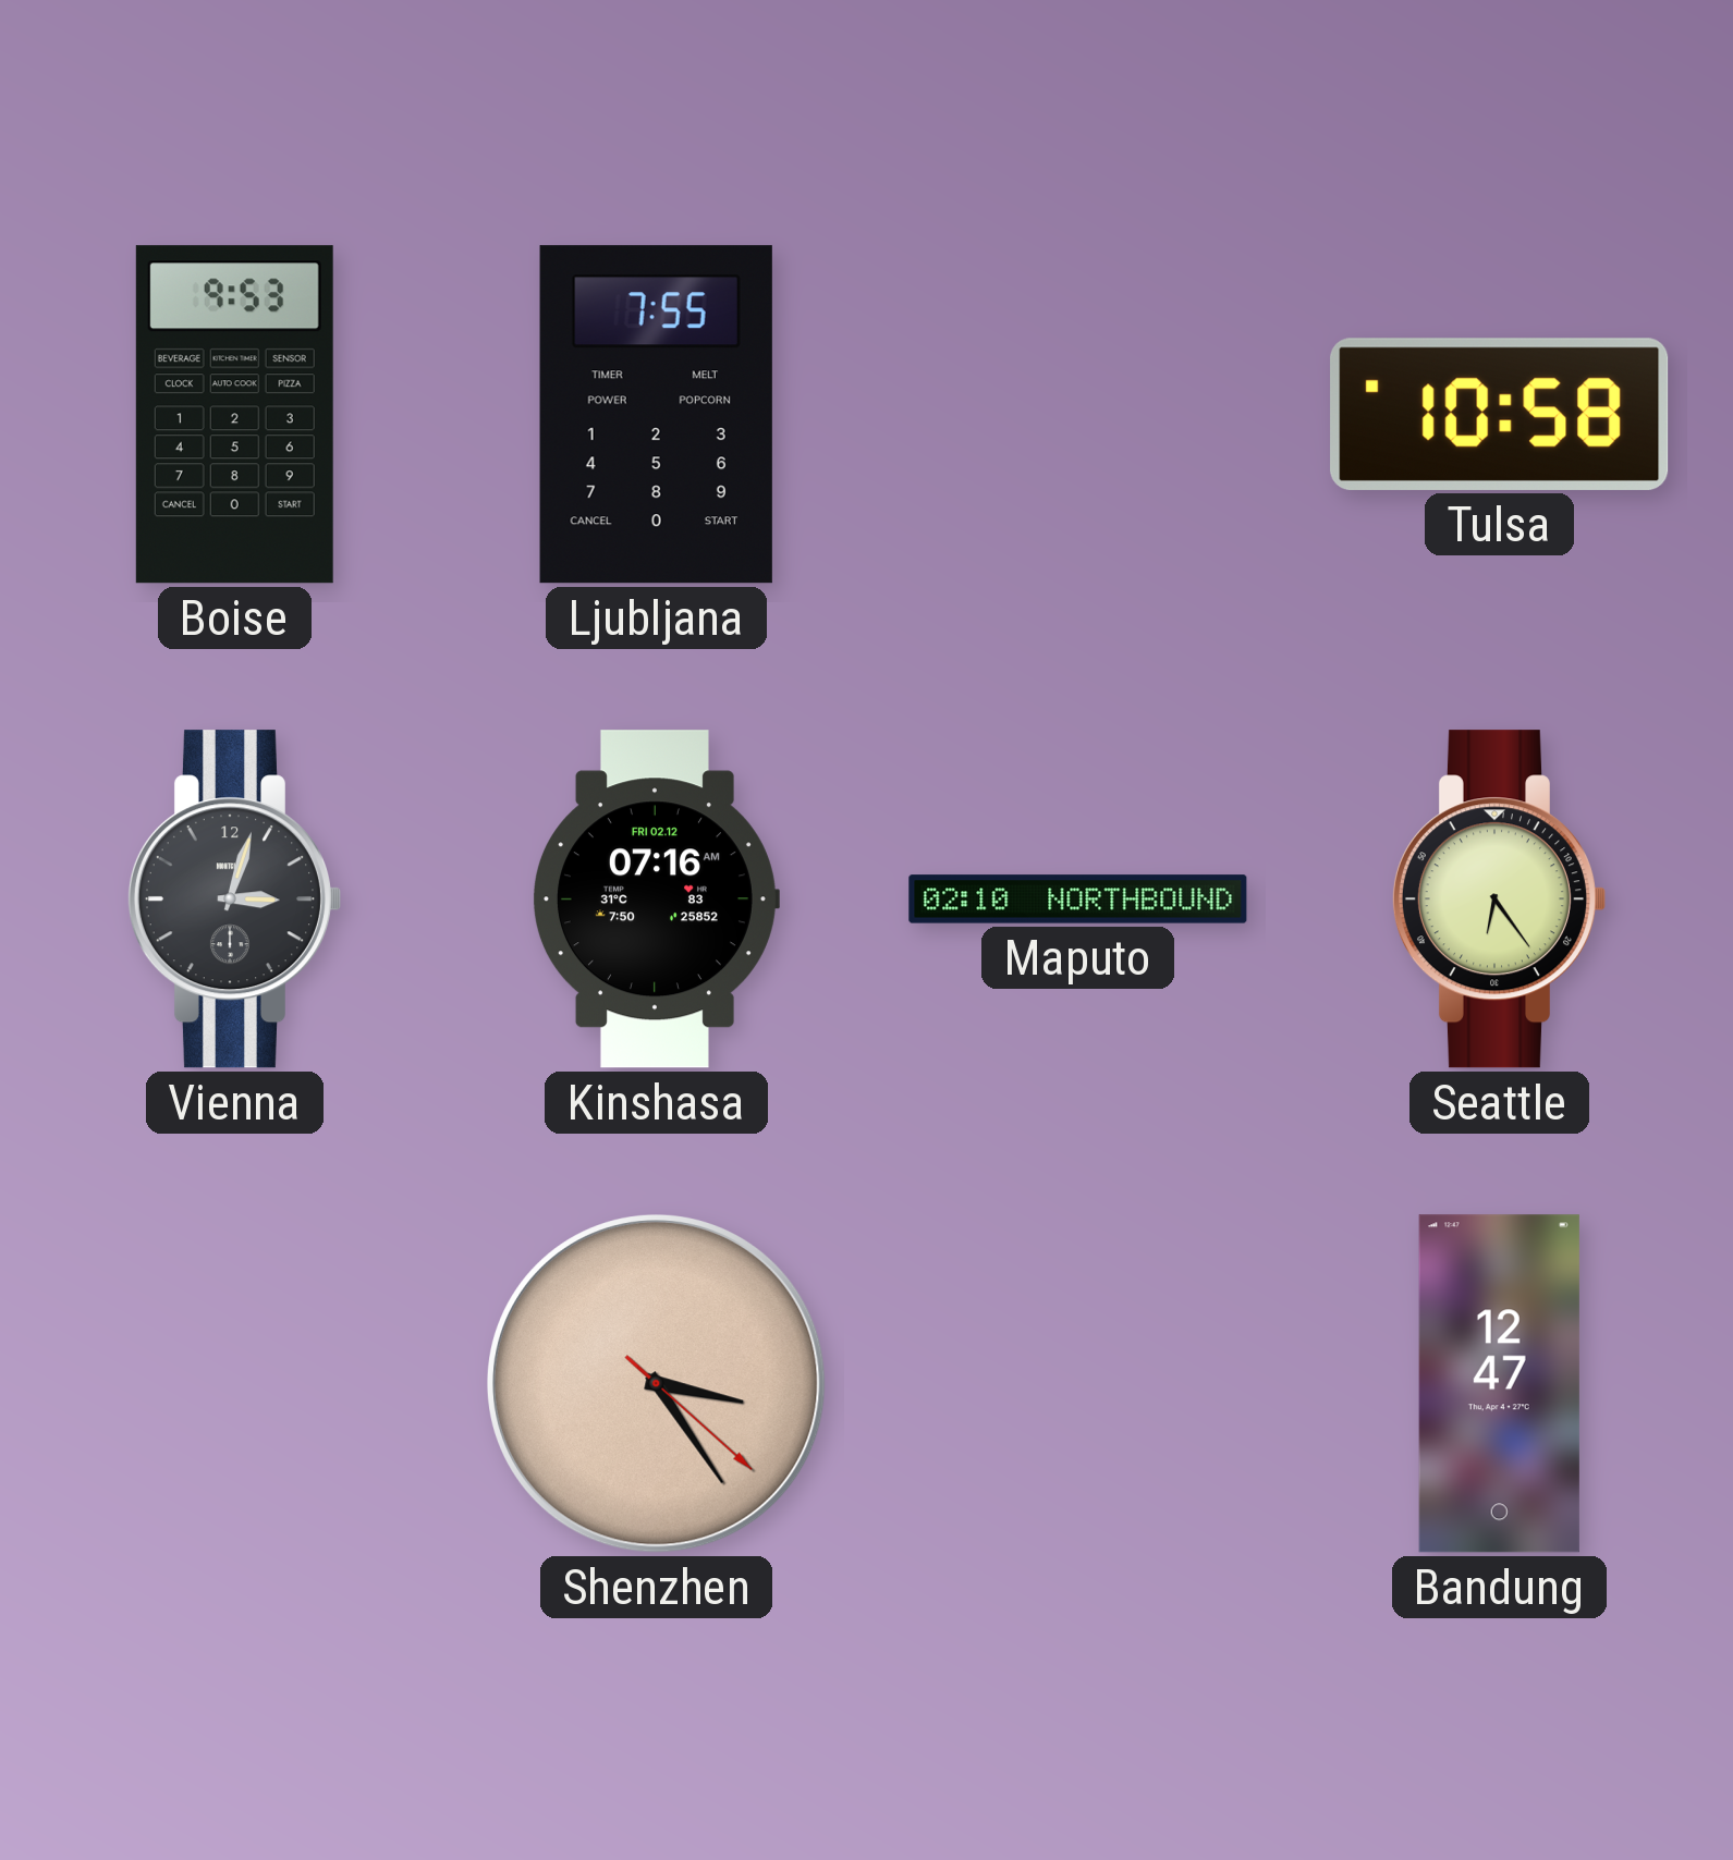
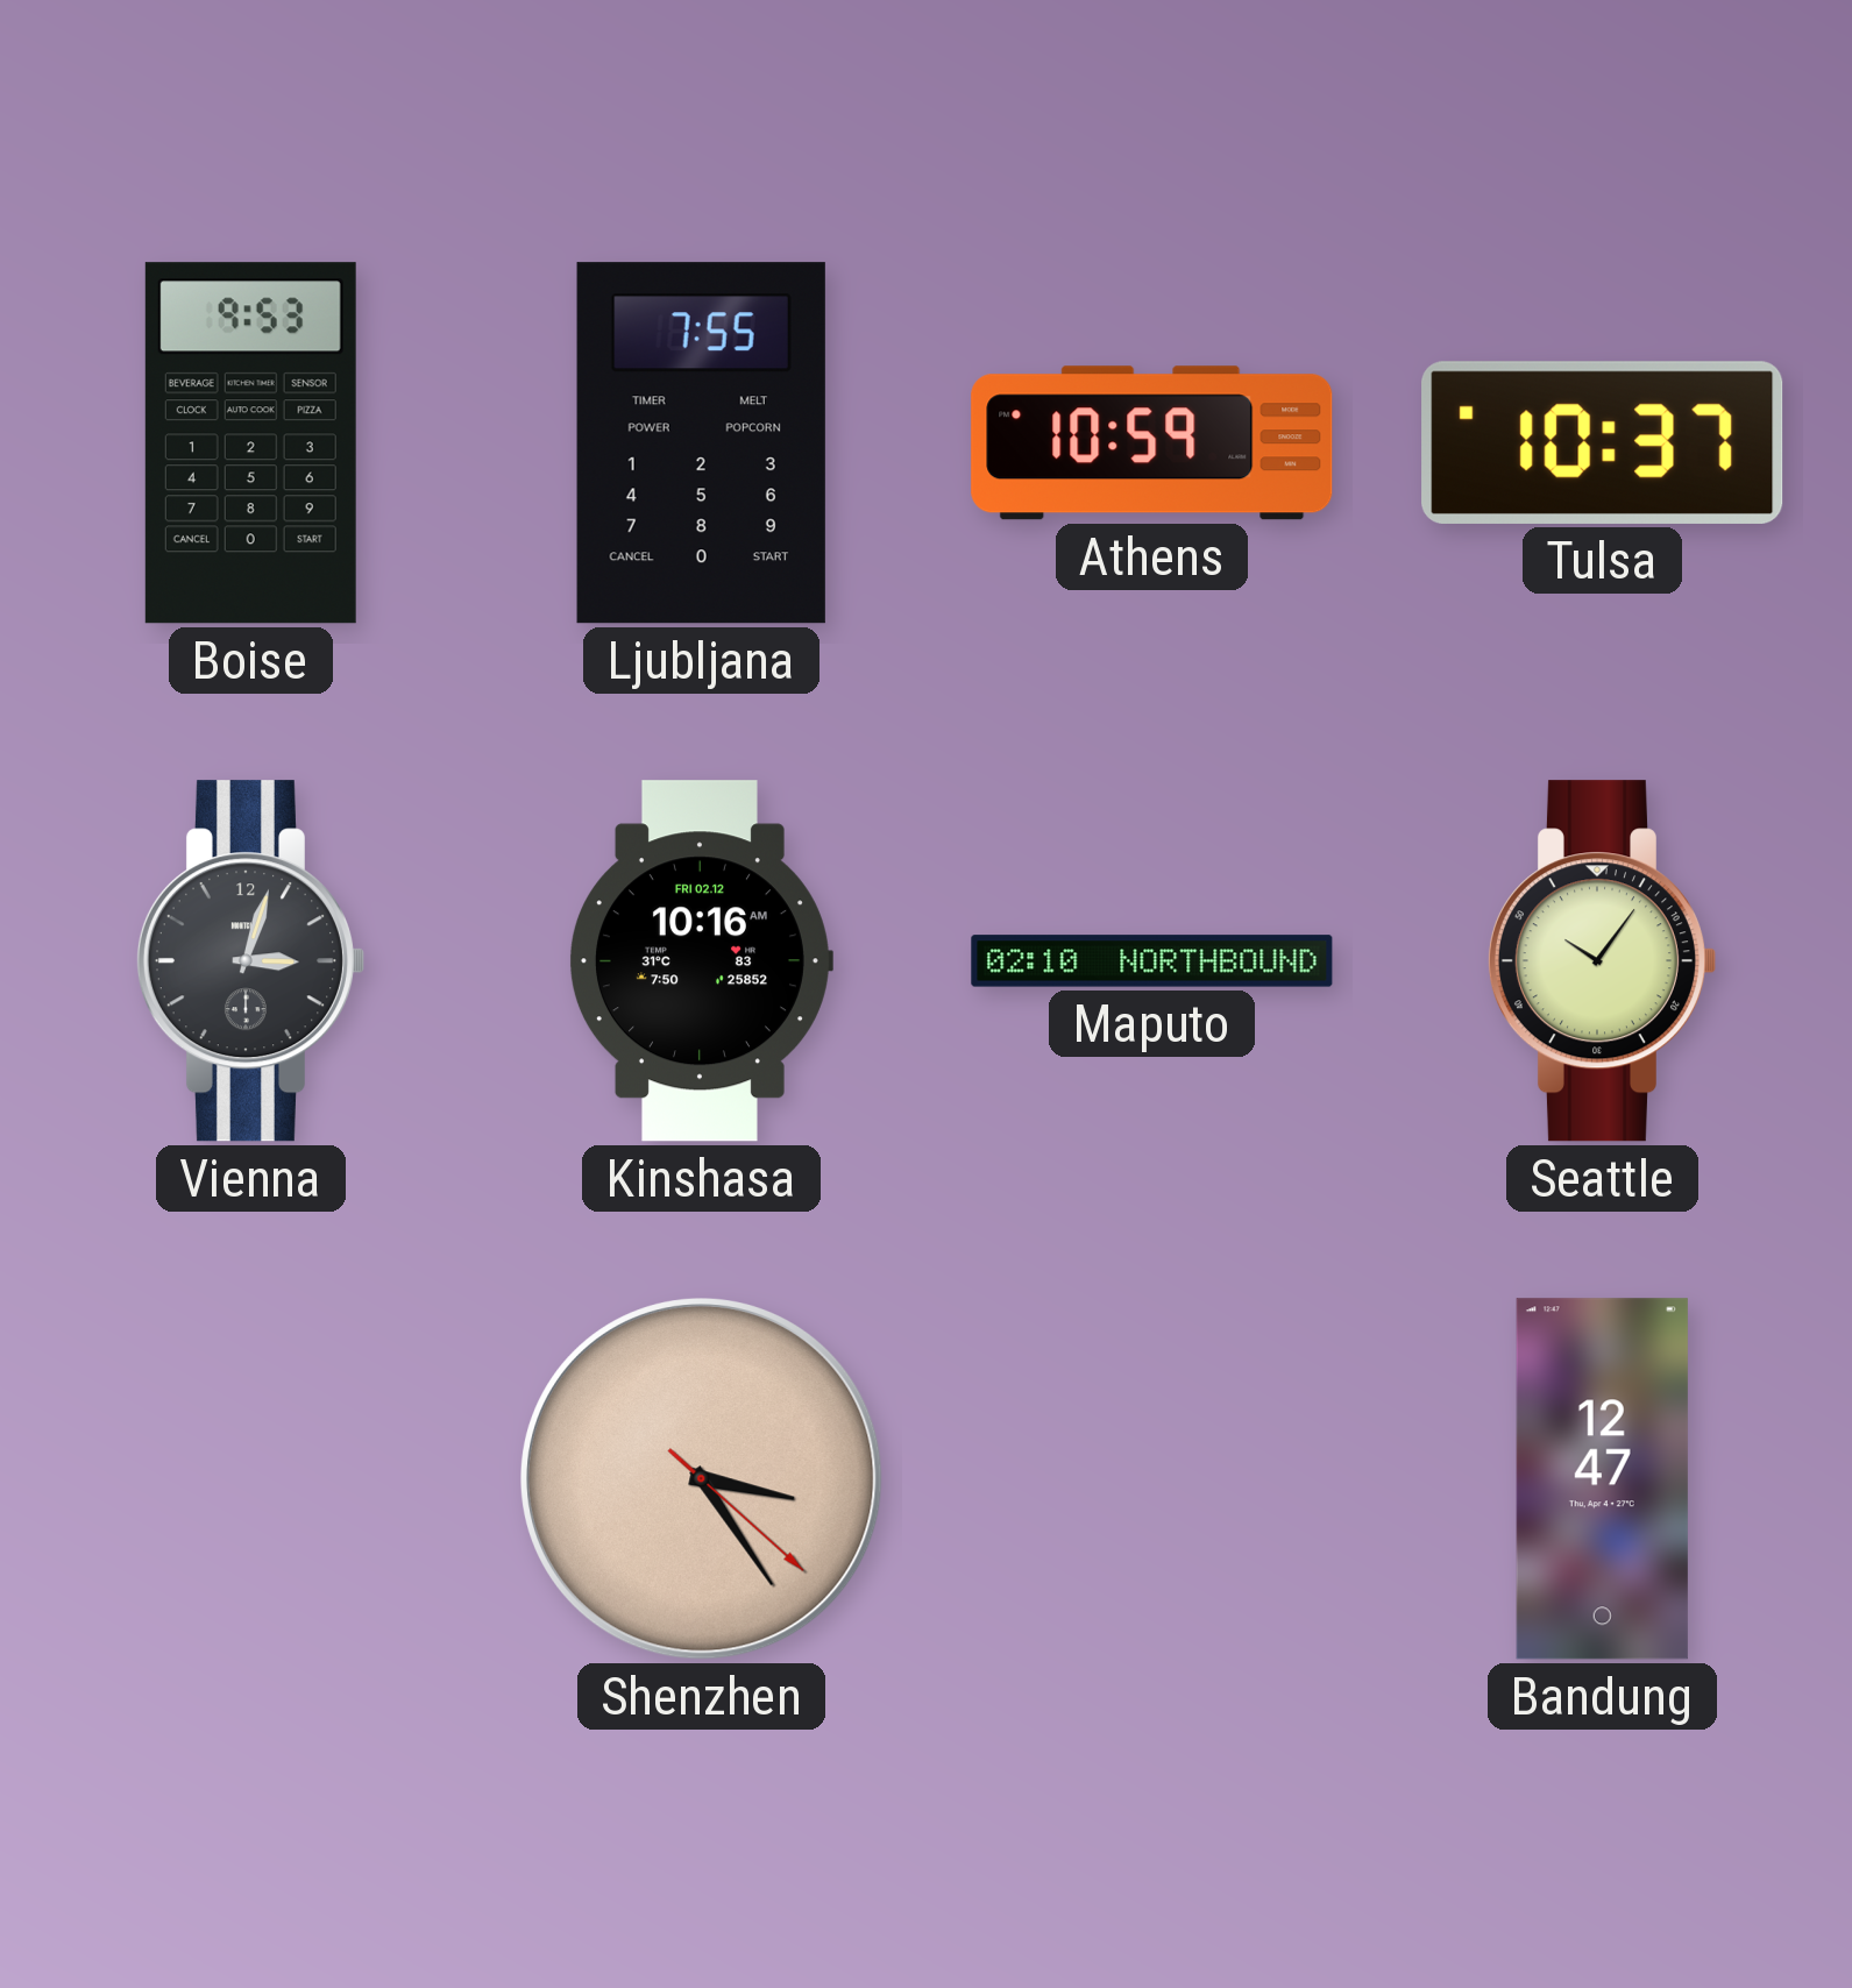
Athens: none -> 10:59
Tulsa: 10:58 -> 10:37
Kinshasa: 07:16 -> 10:16
Seattle: 6:24 -> 10:06
